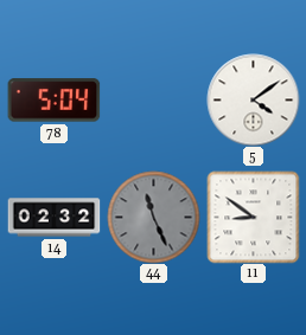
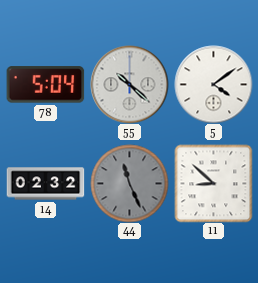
55: none -> 10:22
11: 8:51 -> 8:52
